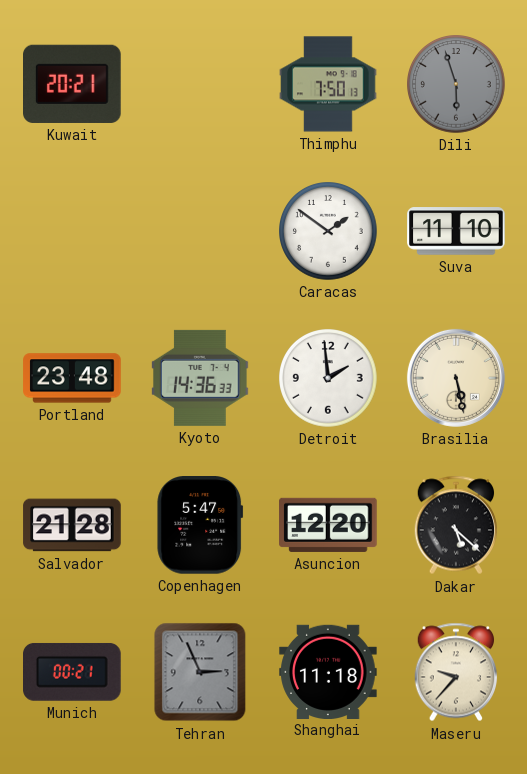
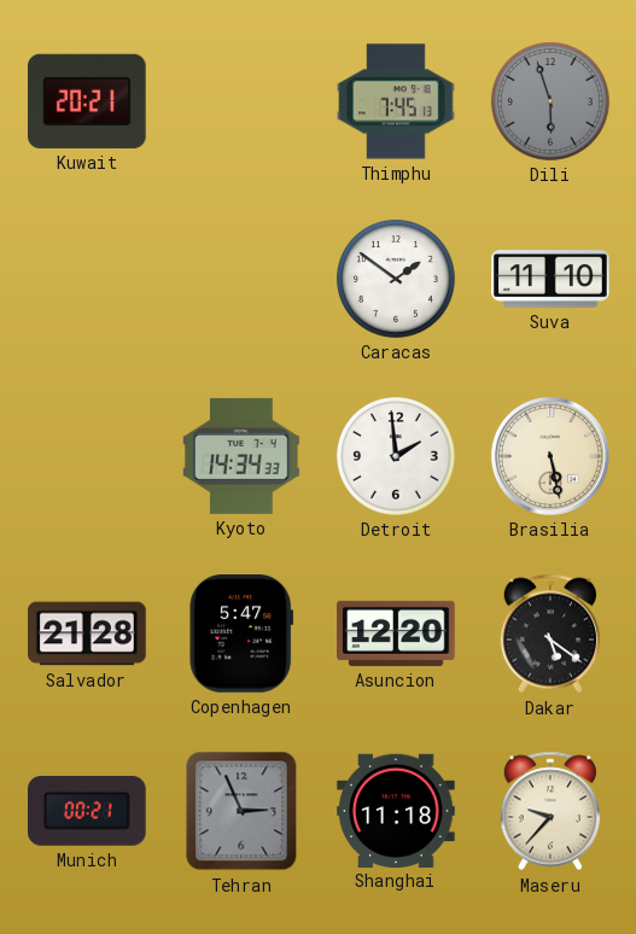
Thimphu: 7:50 -> 7:45
Portland: 23:48 -> none
Kyoto: 14:36 -> 14:34
Dakar: 5:22 -> 5:21
